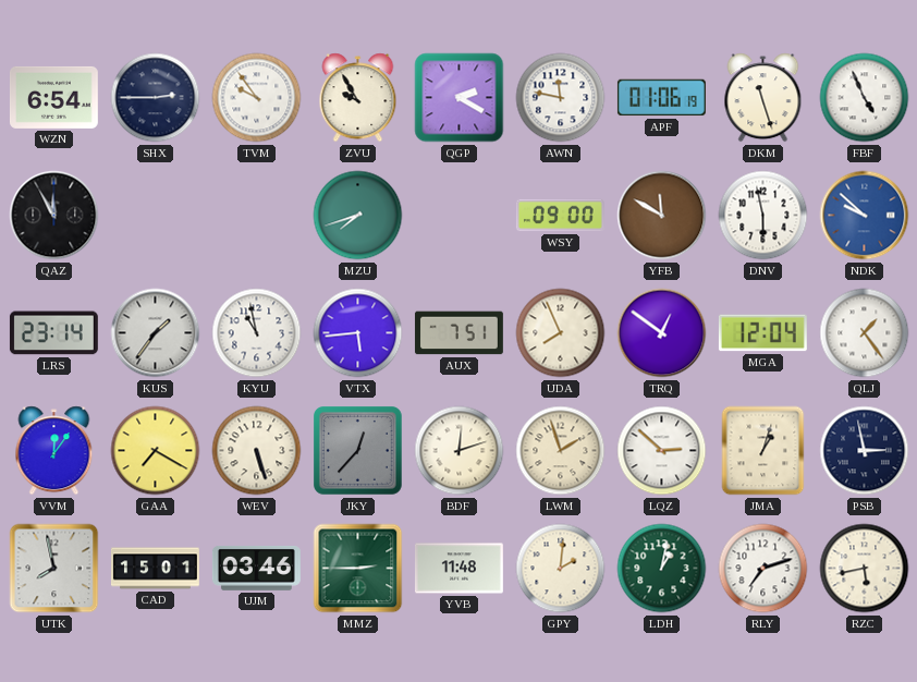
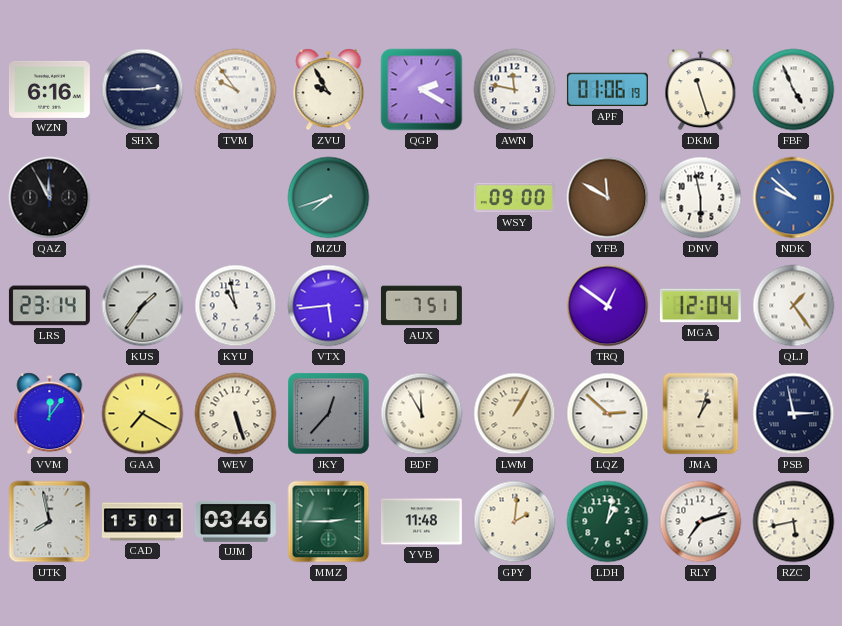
WZN: 6:54 -> 6:16
UDA: 7:56 -> none
BDF: 12:12 -> 11:55
LWM: 1:57 -> 1:05
